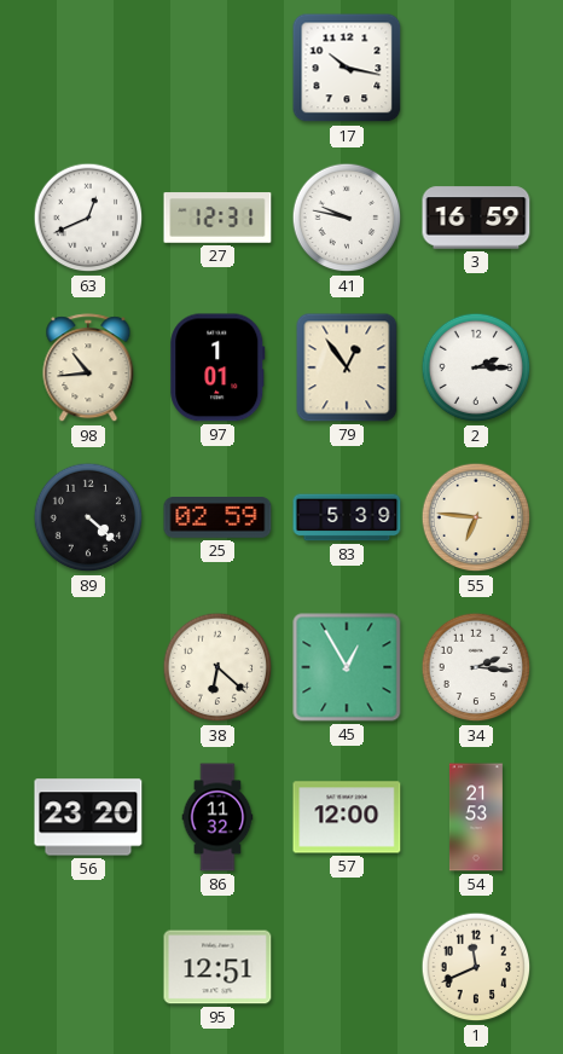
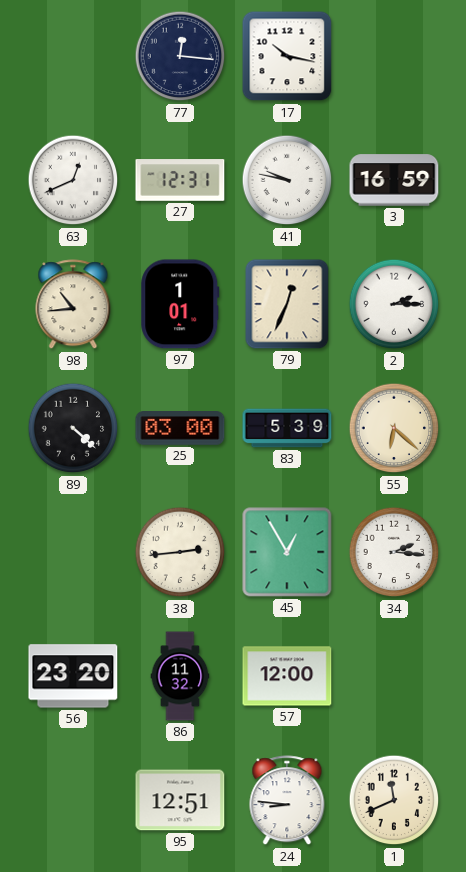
77: none -> 12:16
79: 12:54 -> 12:34
25: 02:59 -> 03:00
55: 6:46 -> 6:22
38: 6:22 -> 2:44
54: 21:53 -> none
24: none -> 8:46
